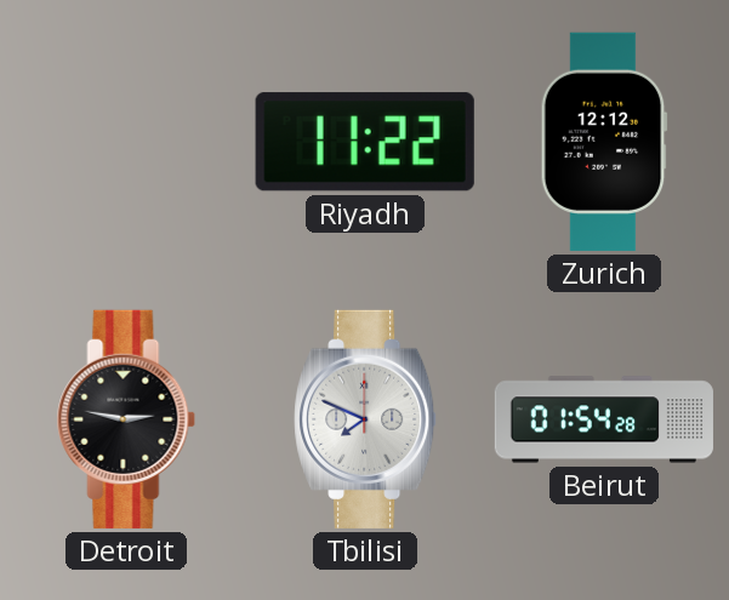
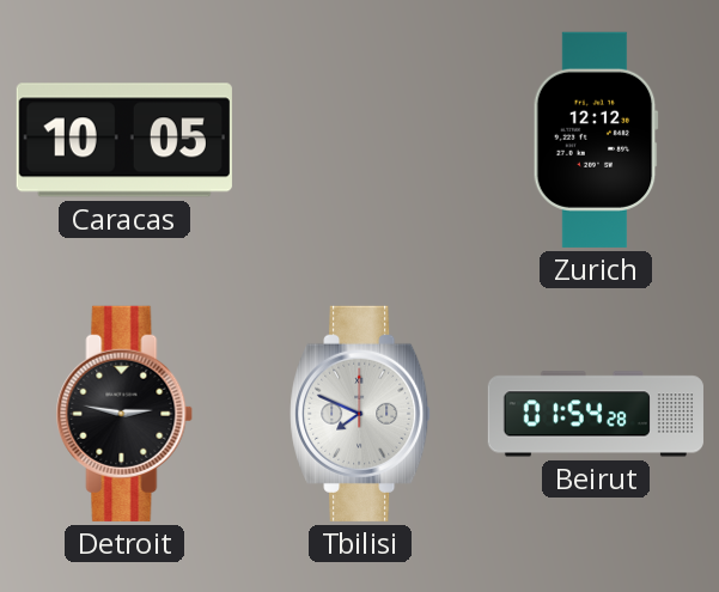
Caracas: none -> 10:05
Riyadh: 11:22 -> none
